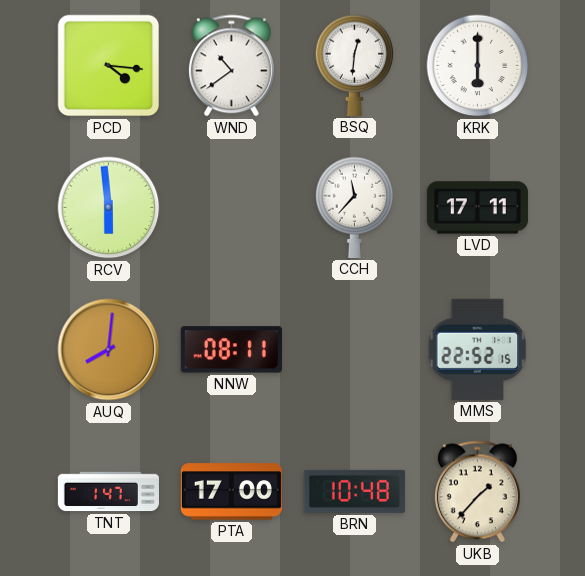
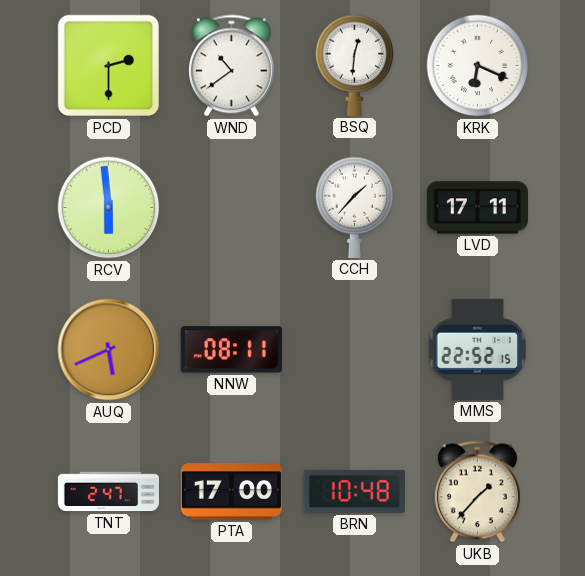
PCD: 4:16 -> 2:30
KRK: 6:00 -> 6:19
CCH: 11:37 -> 1:37
AUQ: 8:01 -> 5:41
TNT: 1:47 -> 2:47
